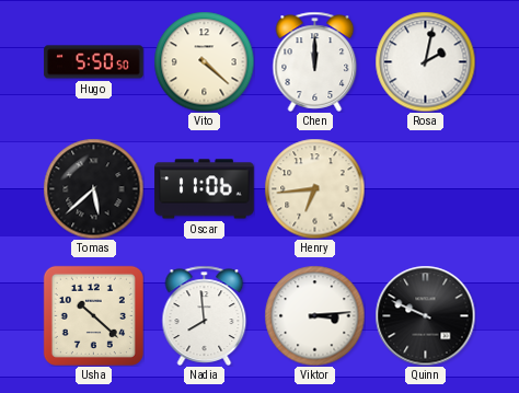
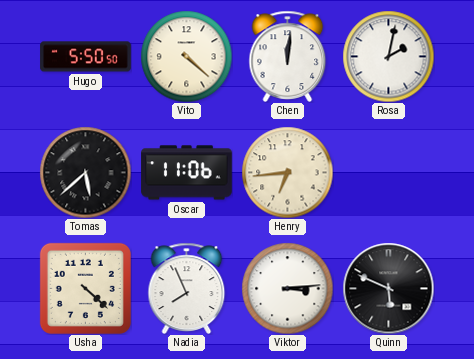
Chen: 12:00 -> 12:01
Usha: 10:22 -> 4:22
Nadia: 7:59 -> 7:56
Quinn: 9:49 -> 5:49
